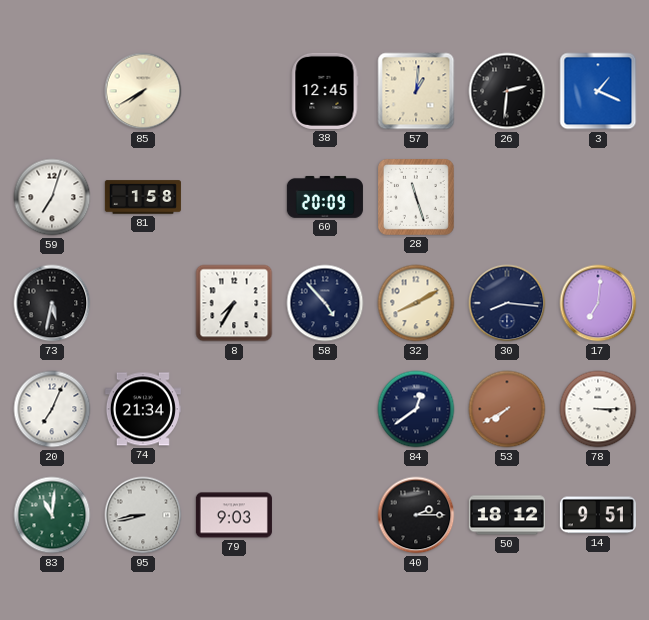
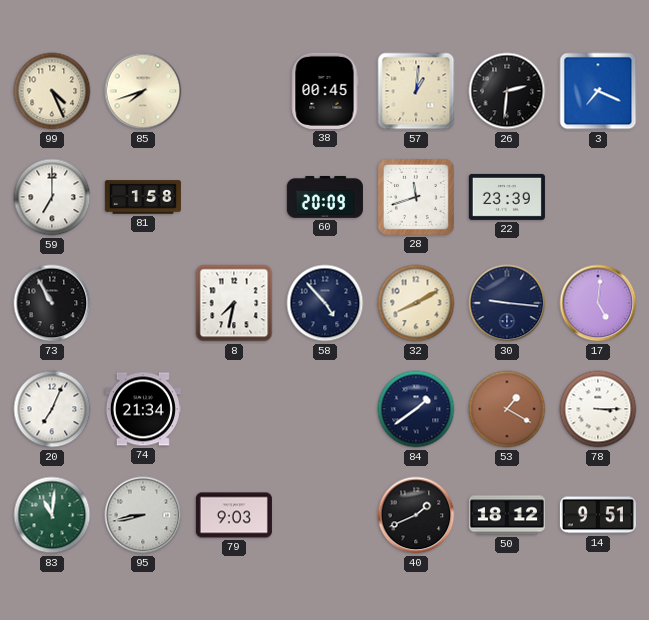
99: none -> 4:26
85: 7:40 -> 7:42
38: 12:45 -> 00:45
3: 1:19 -> 7:19
59: 7:03 -> 7:00
28: 11:27 -> 11:42
22: none -> 23:39
73: 5:32 -> 10:55
8: 7:35 -> 7:32
30: 8:16 -> 9:16
17: 7:01 -> 5:01
84: 12:39 -> 1:39
53: 7:40 -> 1:20
40: 2:15 -> 1:41
